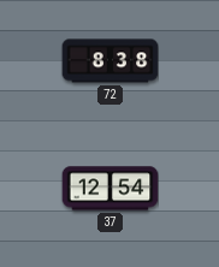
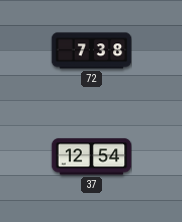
72: 8:38 -> 7:38
